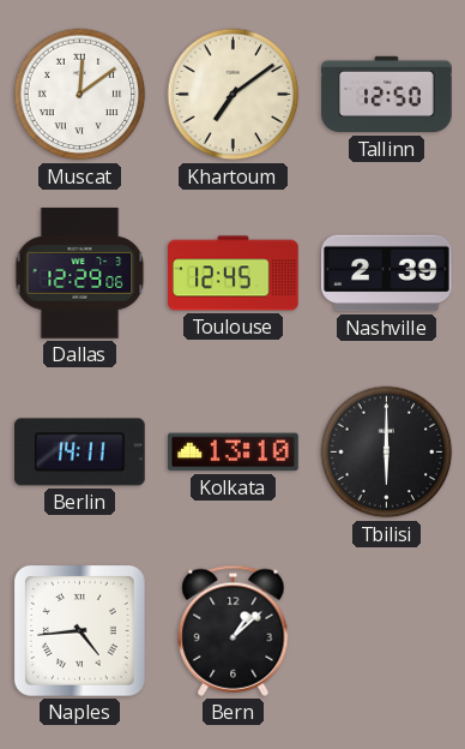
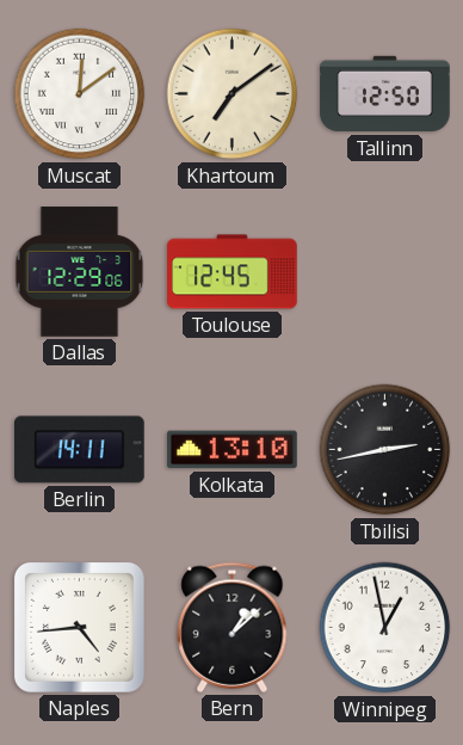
Nashville: 2:39 -> none
Tbilisi: 6:00 -> 2:43
Winnipeg: none -> 12:58
